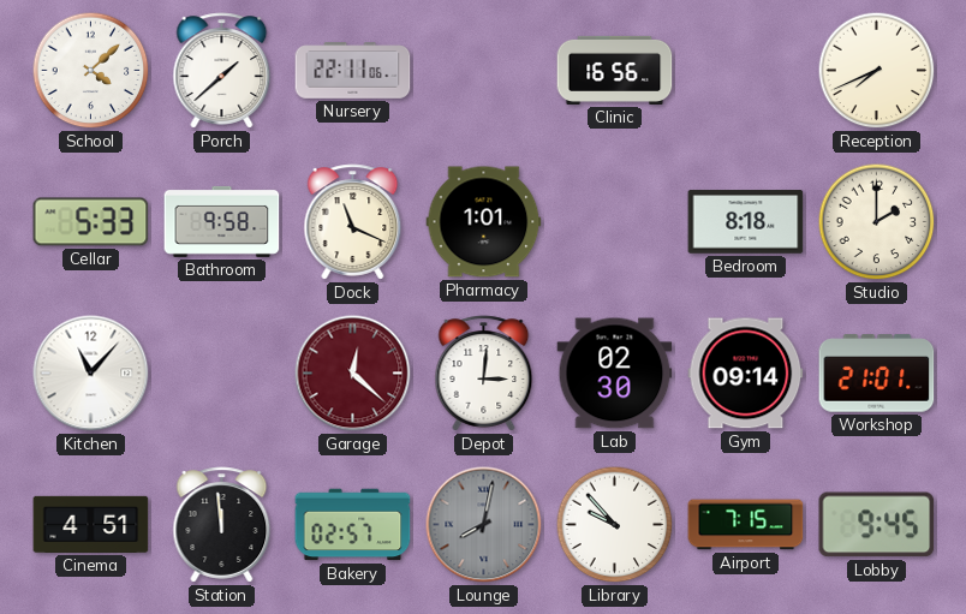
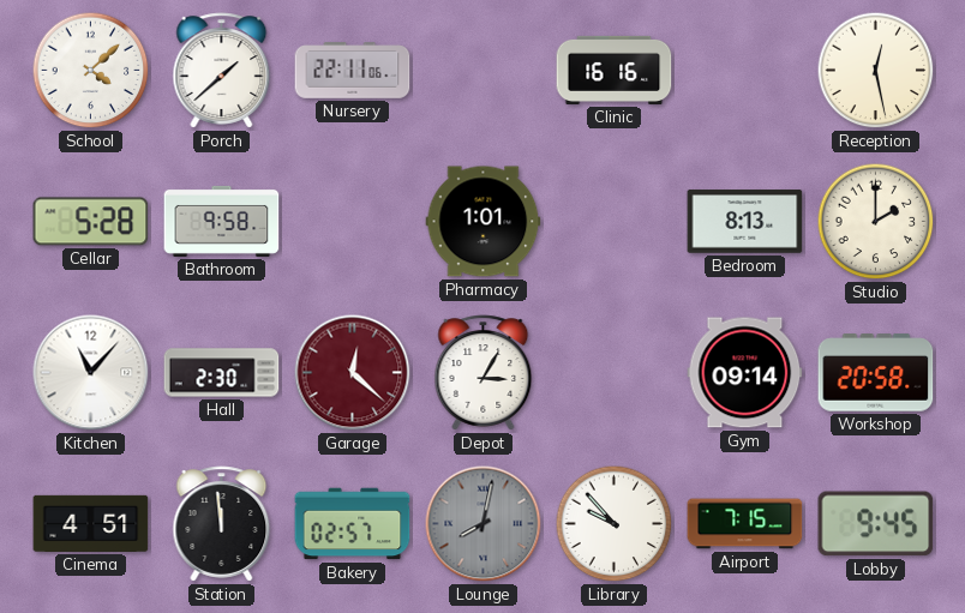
Clinic: 16:56 -> 16:16
Reception: 7:41 -> 12:28
Cellar: 5:33 -> 5:28
Dock: 11:19 -> none
Bedroom: 8:18 -> 8:13
Hall: none -> 2:30
Depot: 3:01 -> 3:05
Lab: 02:30 -> none
Workshop: 21:01 -> 20:58
